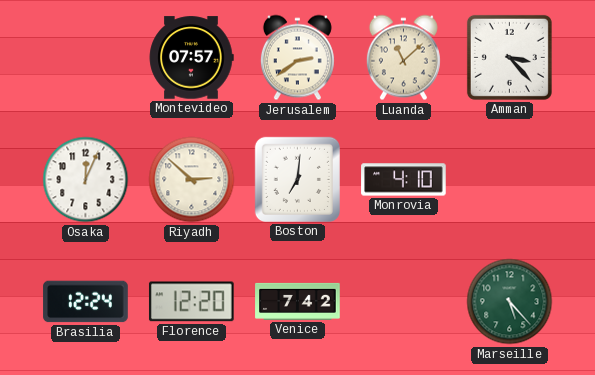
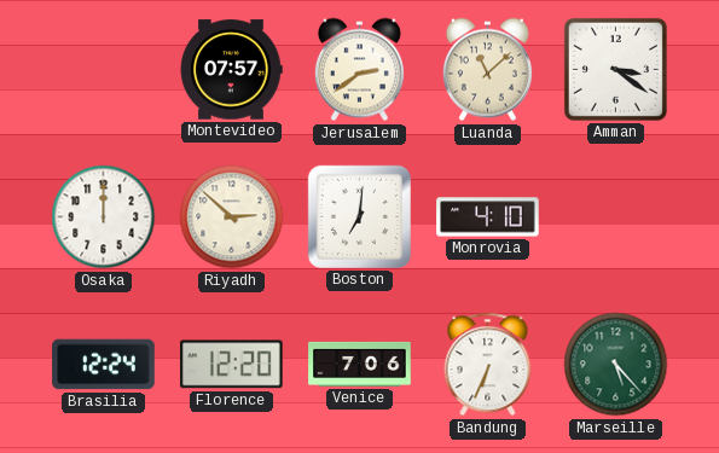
Amman: 3:23 -> 3:21
Osaka: 12:04 -> 12:00
Venice: 7:42 -> 7:06
Bandung: none -> 6:34
